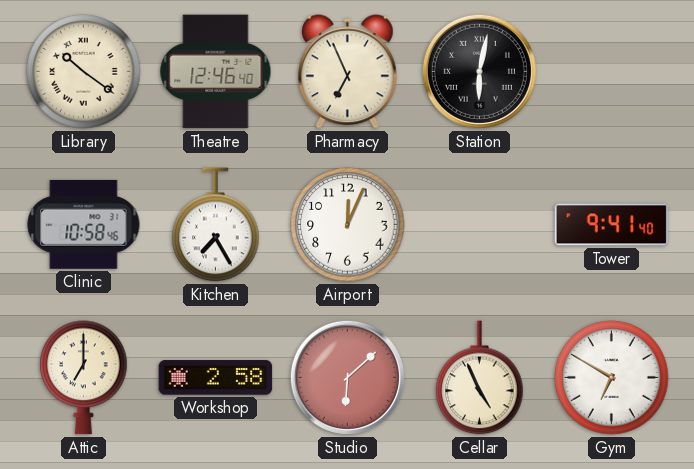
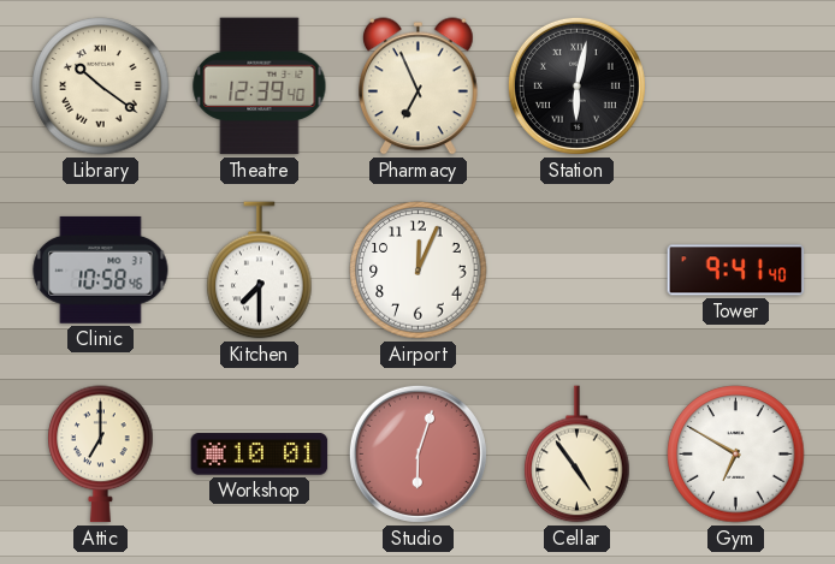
Theatre: 12:46 -> 12:39
Kitchen: 7:25 -> 7:30
Workshop: 2:58 -> 10:01
Studio: 6:08 -> 6:03
Cellar: 4:56 -> 4:54
